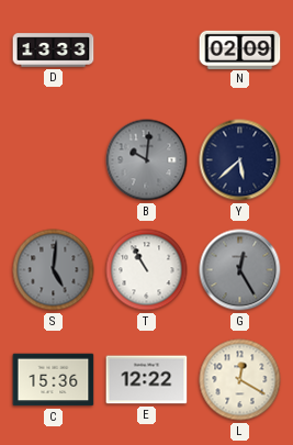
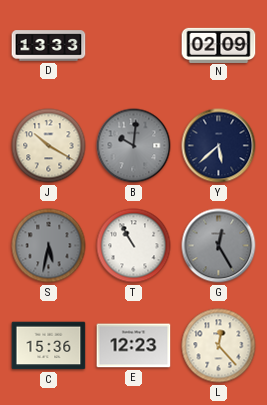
J: none -> 10:20
S: 5:01 -> 5:32
E: 12:22 -> 12:23
L: 12:20 -> 12:23
